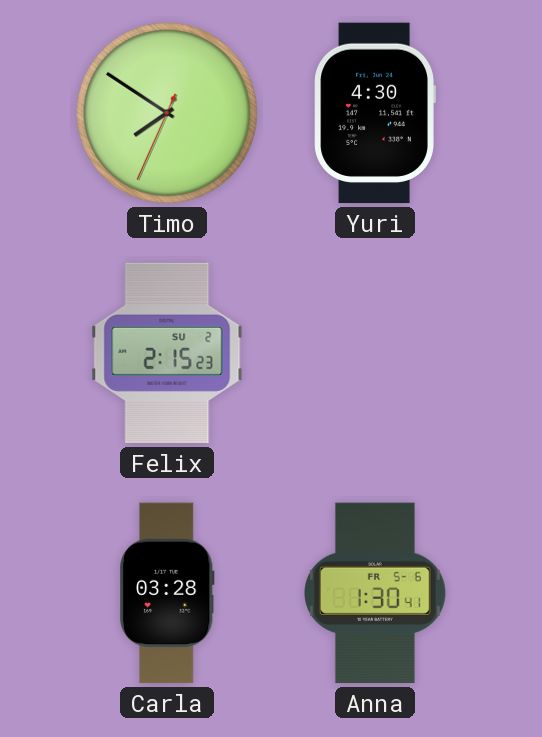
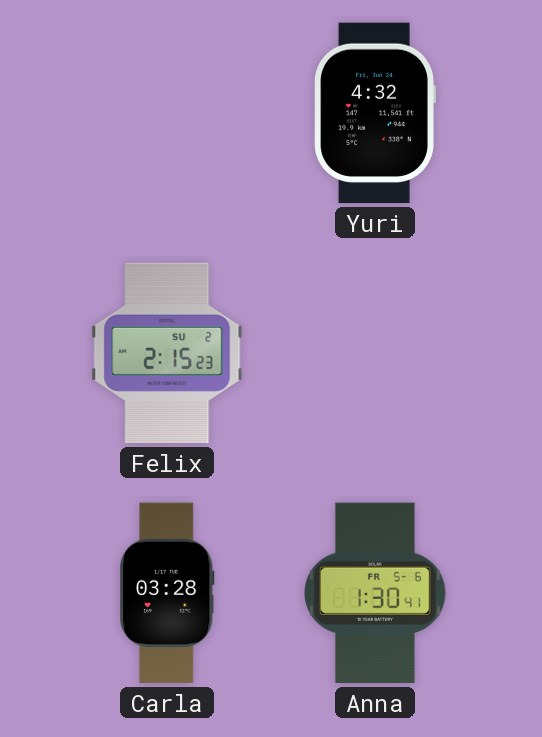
Timo: 7:50 -> none
Yuri: 4:30 -> 4:32
